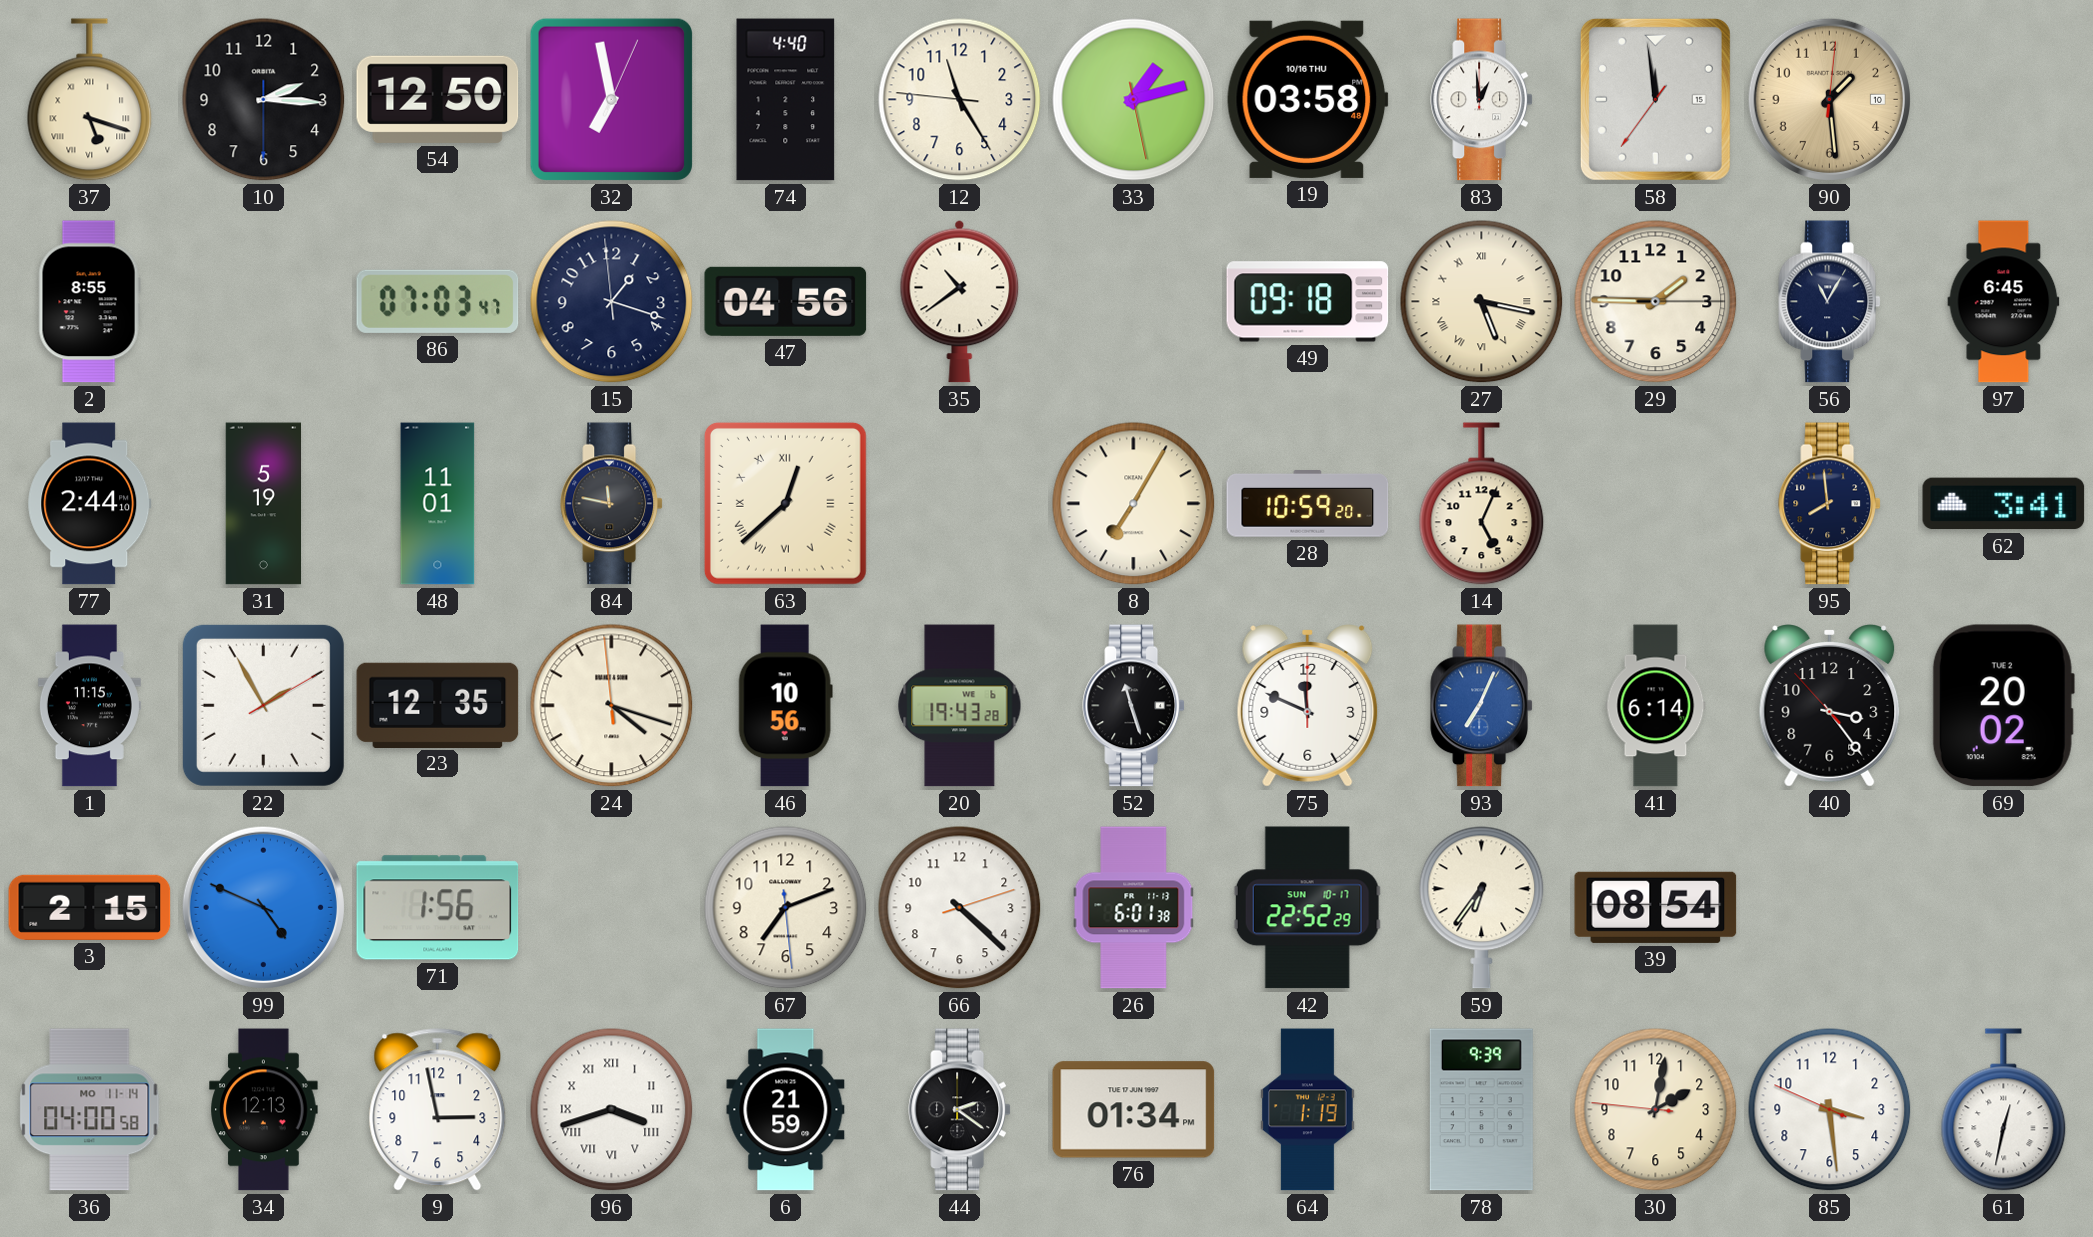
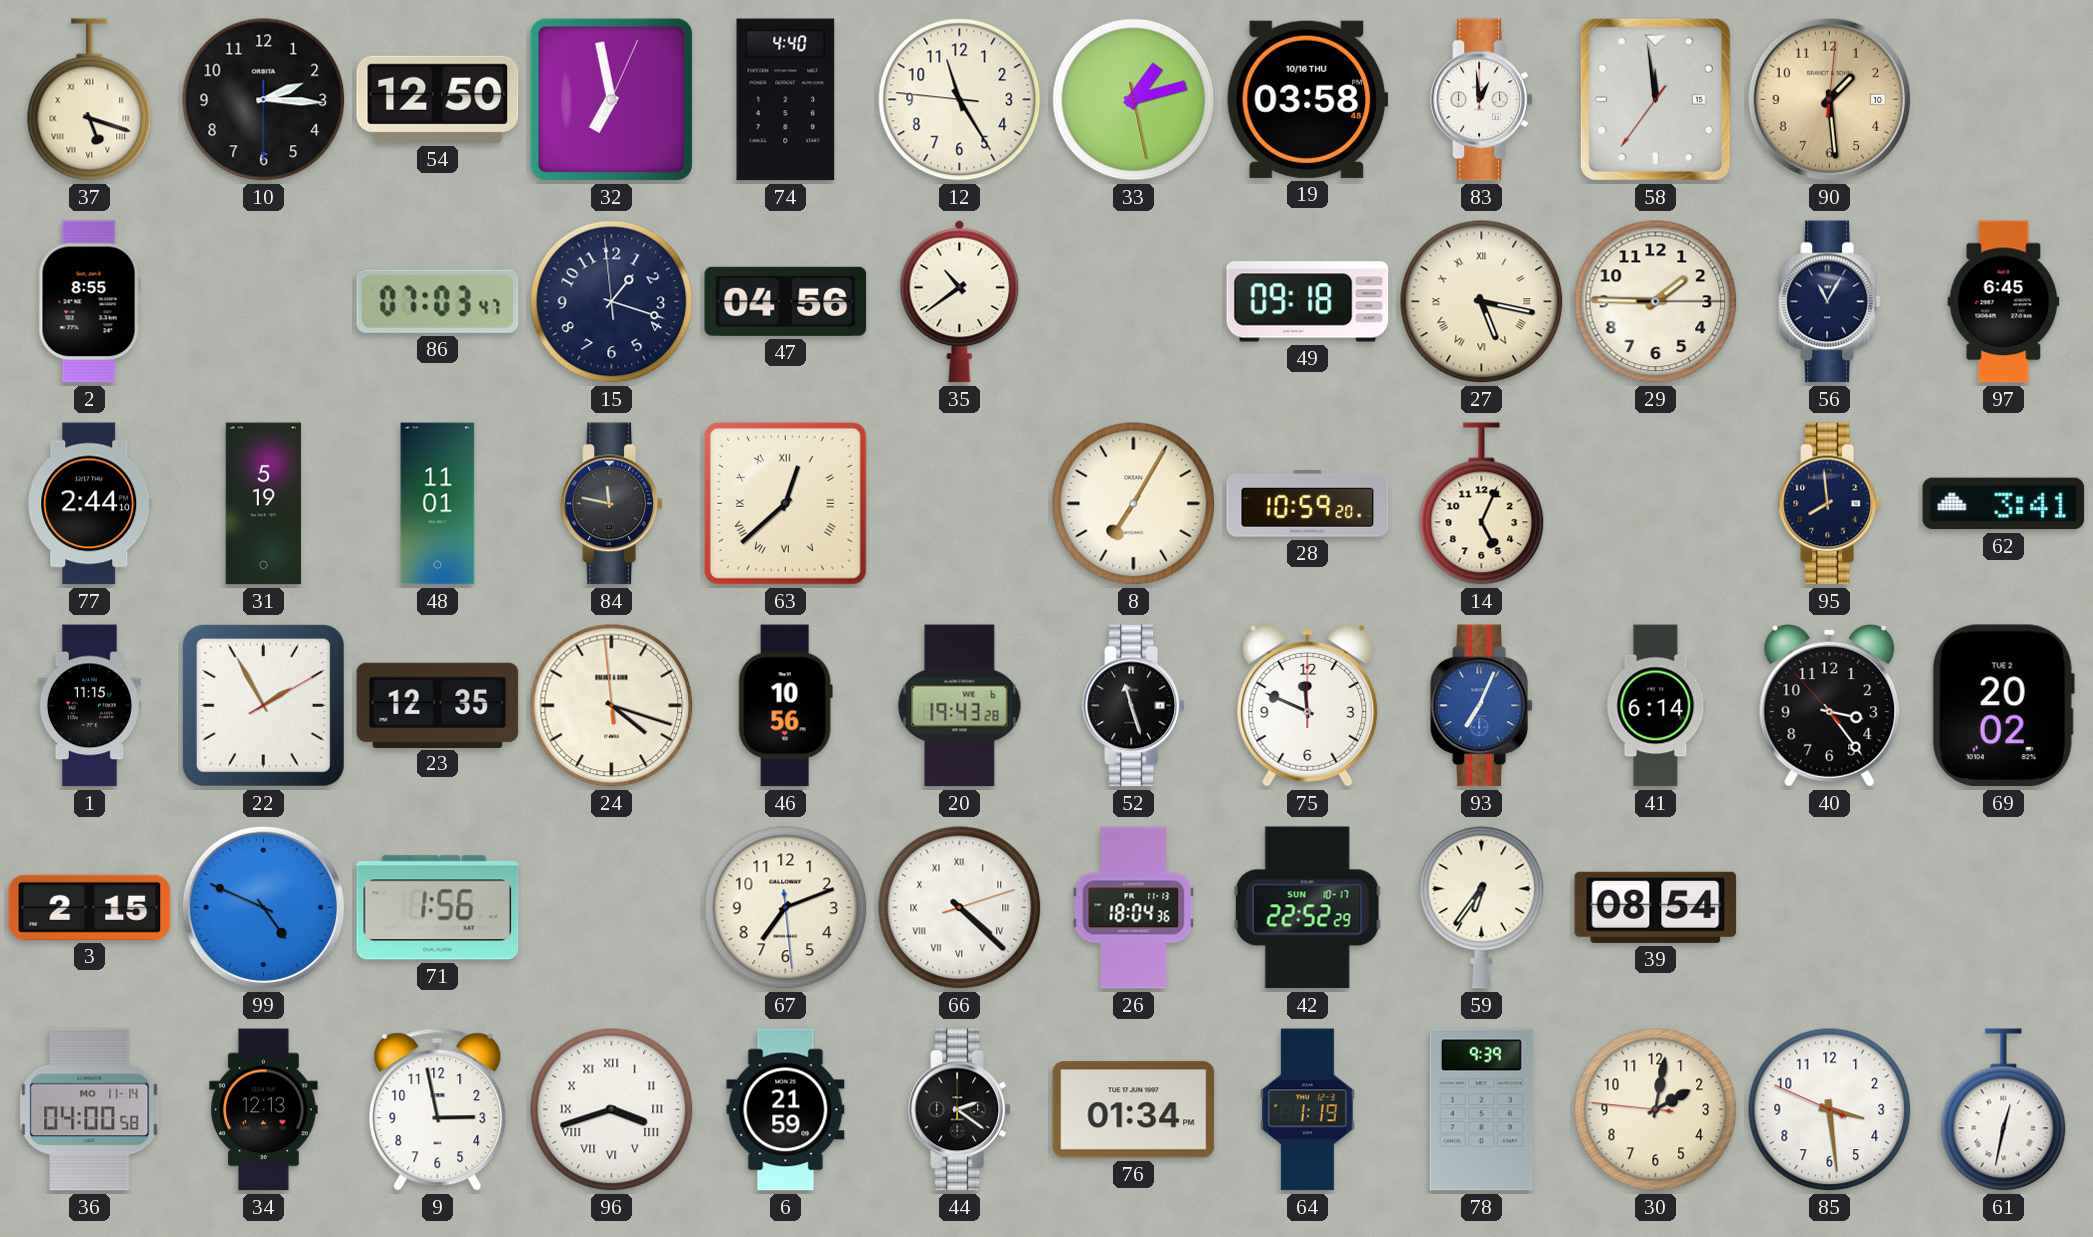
66 numerals: Arabic -> Roman
26: 6:01 -> 18:04
